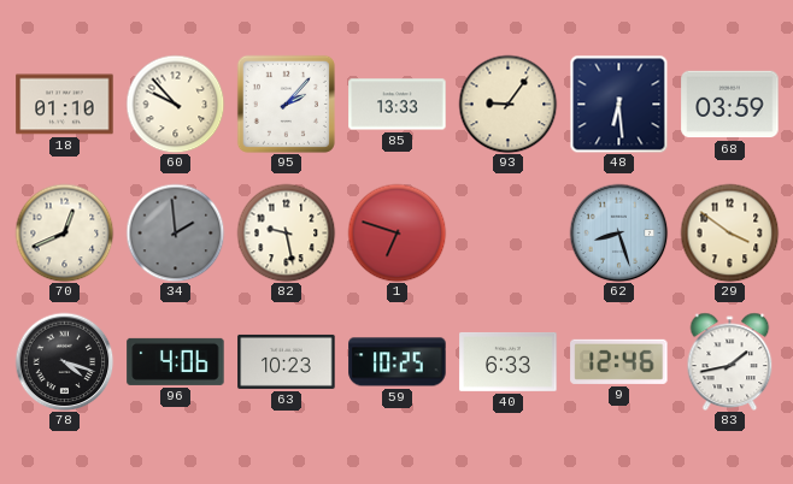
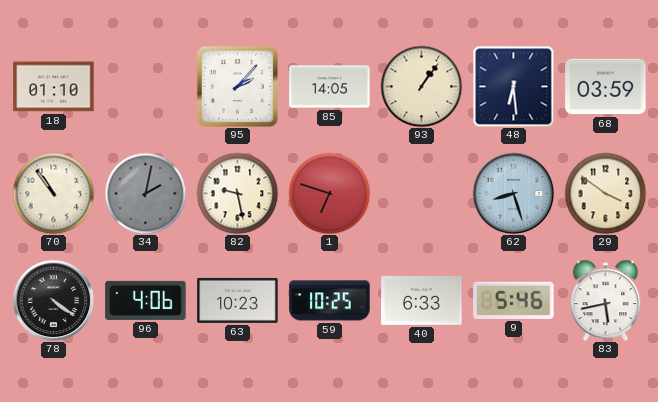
60: 9:53 -> none
85: 13:33 -> 14:05
93: 9:06 -> 1:06
70: 12:41 -> 10:54
34: 1:59 -> 2:02
78: 4:18 -> 4:21
9: 12:46 -> 5:46
83: 1:43 -> 5:43
